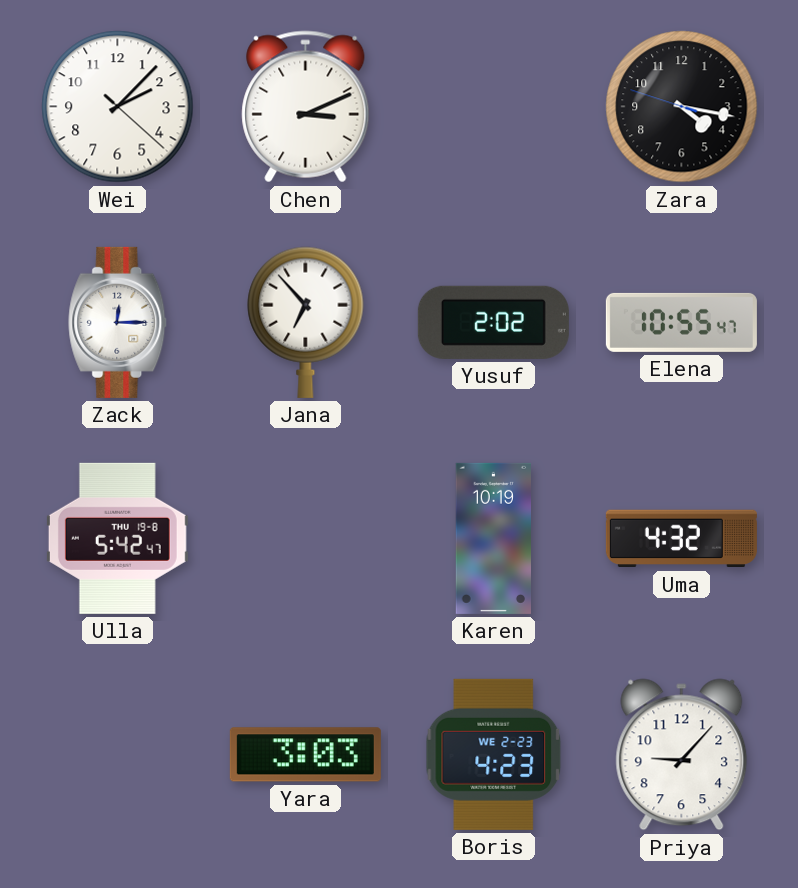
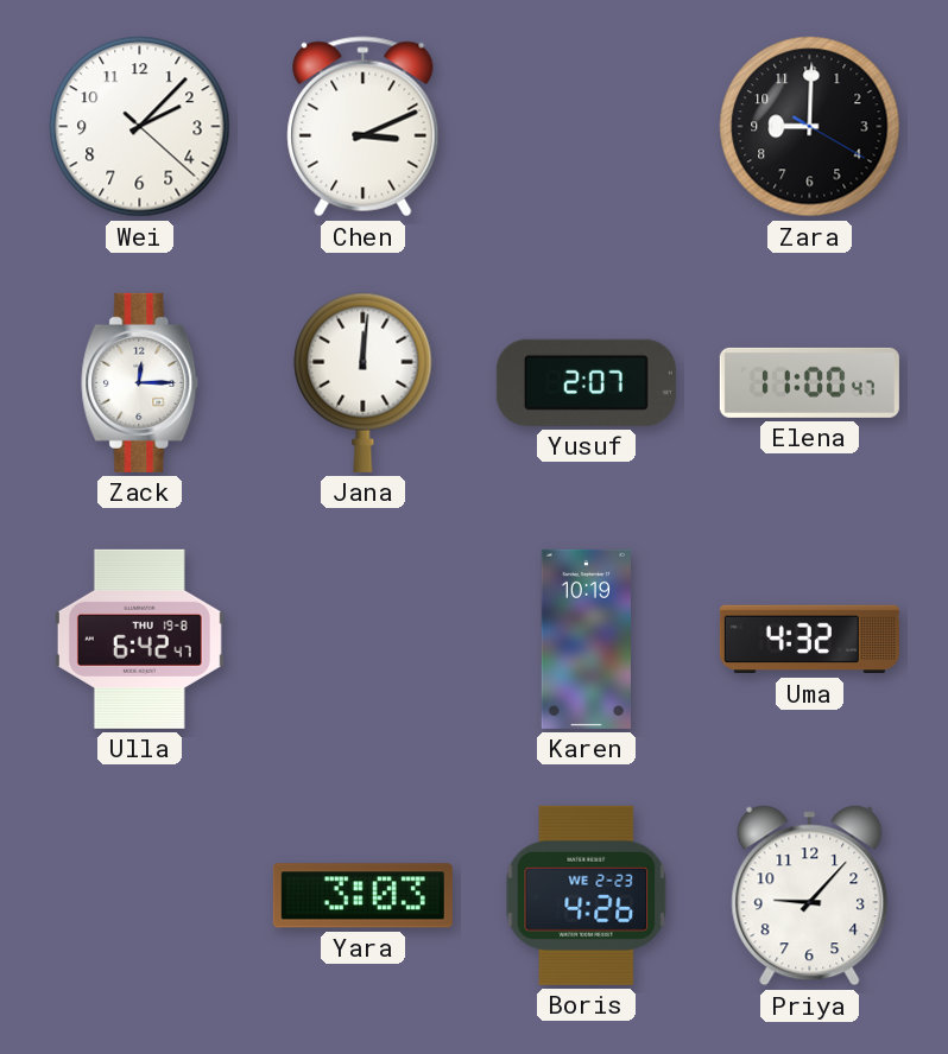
Zara: 4:16 -> 9:00
Jana: 6:53 -> 12:01
Yusuf: 2:02 -> 2:07
Elena: 10:55 -> 11:00
Ulla: 5:42 -> 6:42
Boris: 4:23 -> 4:26
